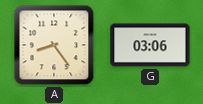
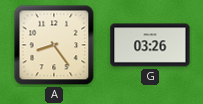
G: 03:06 -> 03:26
